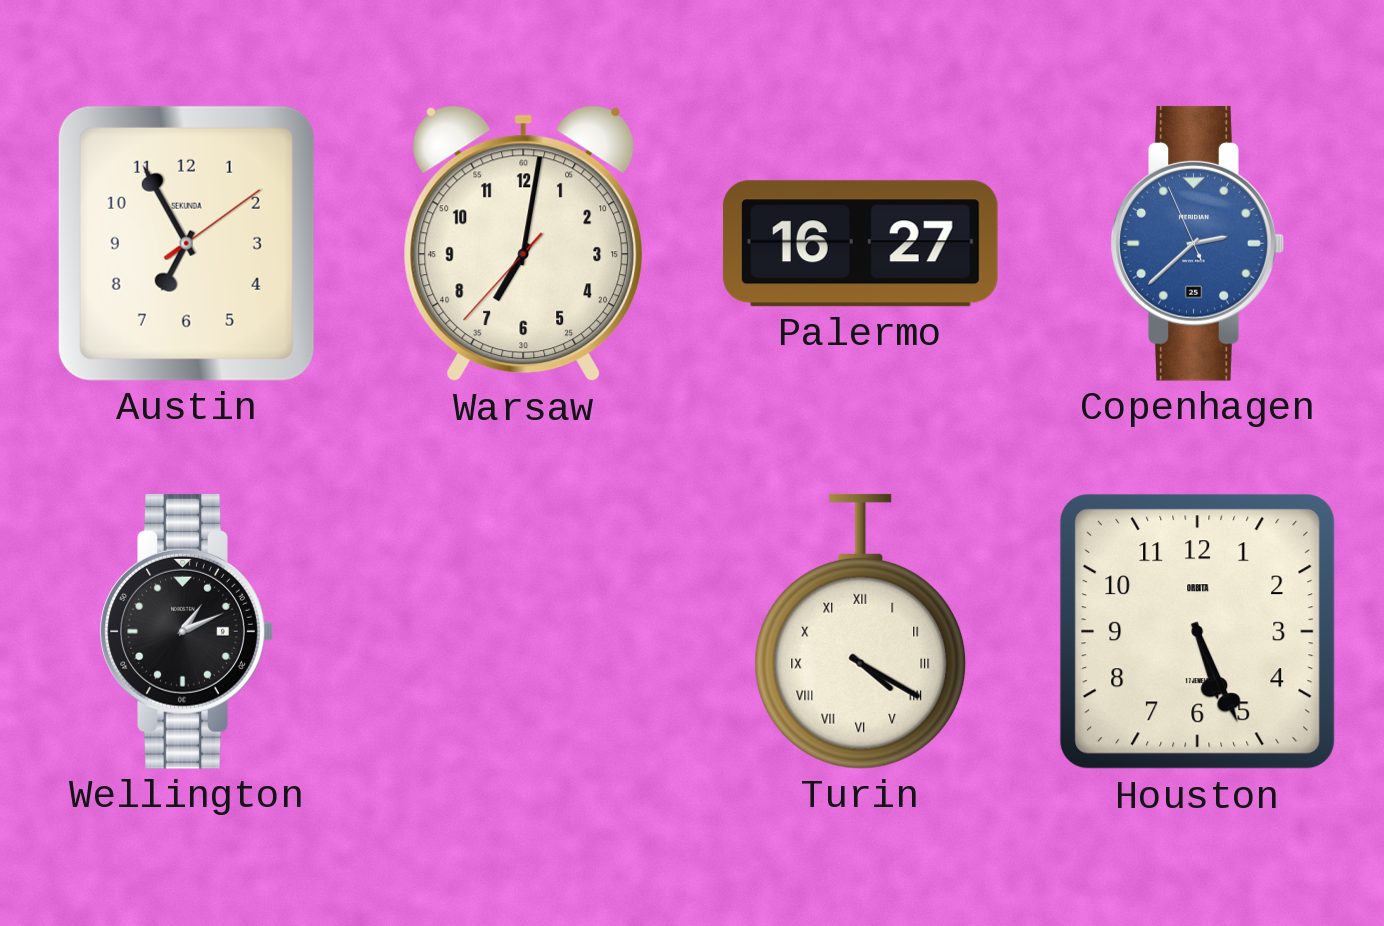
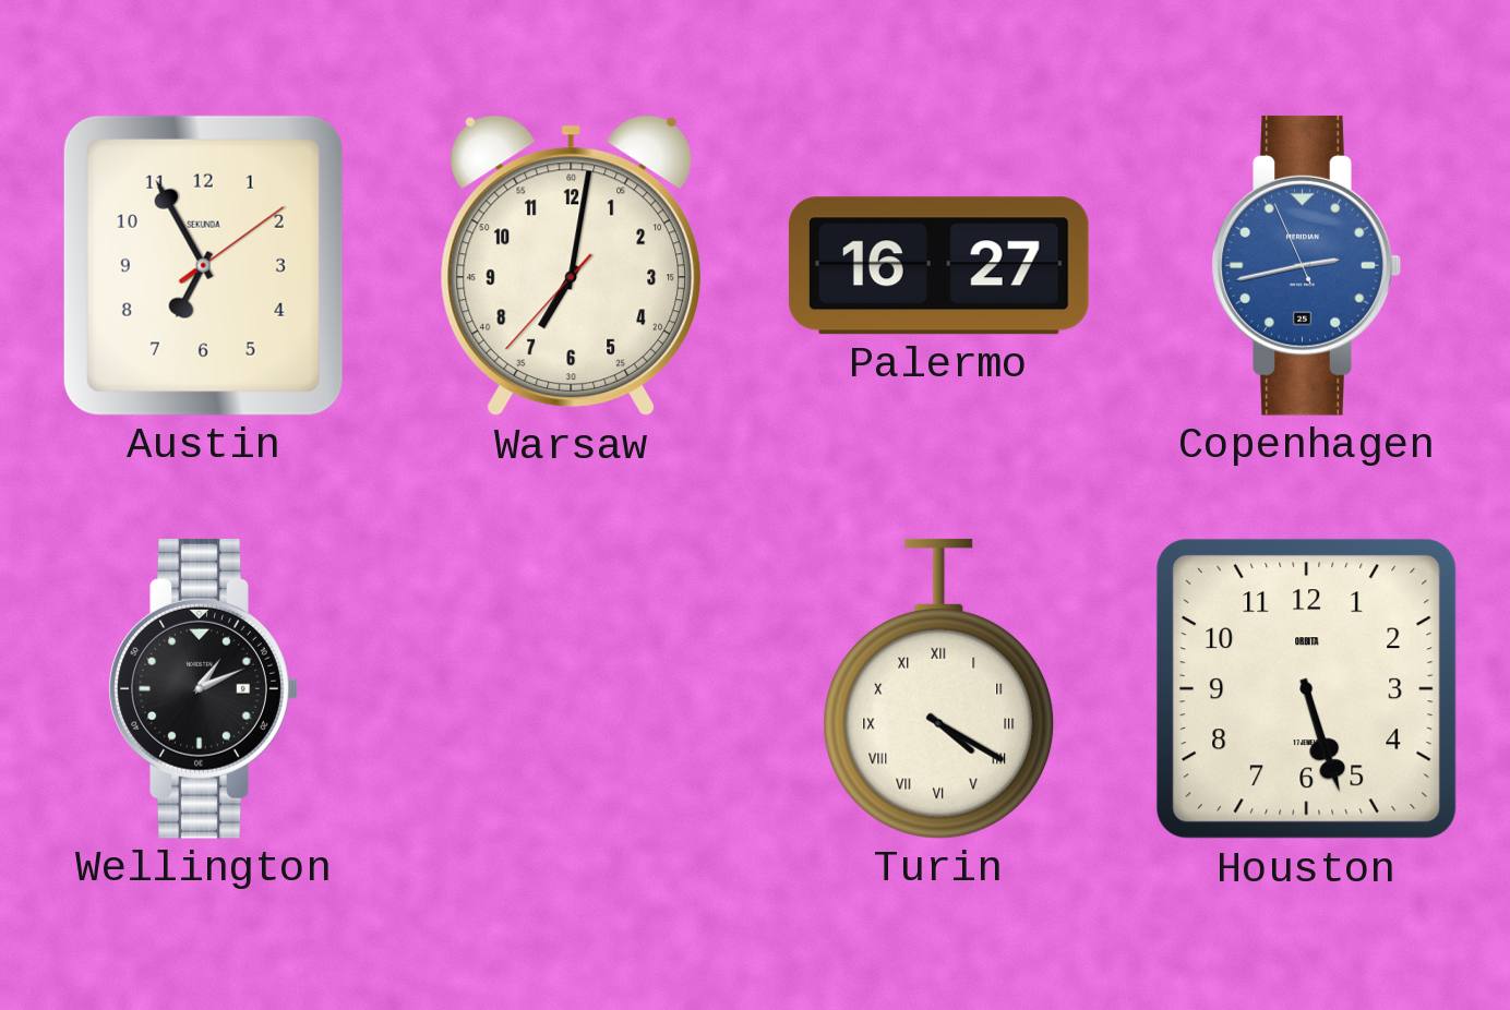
Copenhagen: 2:37 -> 2:42
Houston: 5:26 -> 5:27
